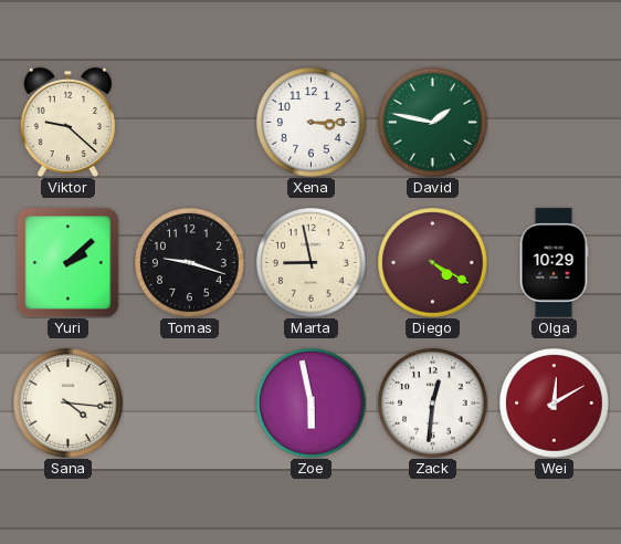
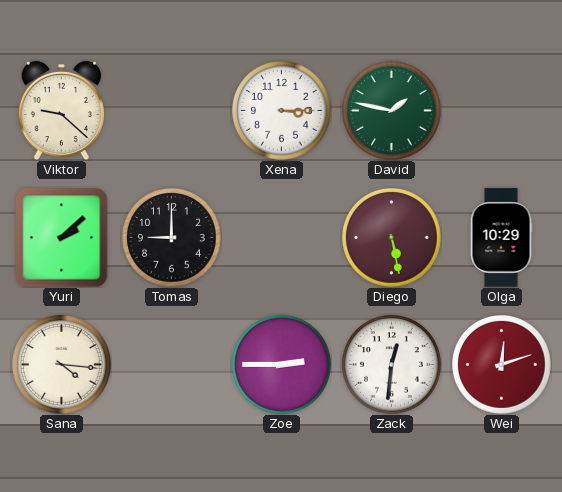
Tomas: 9:18 -> 9:00
Marta: 8:58 -> none
Diego: 4:20 -> 5:28
Zoe: 5:58 -> 2:45
Wei: 12:10 -> 12:12
